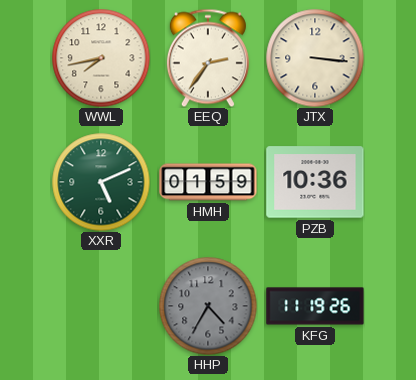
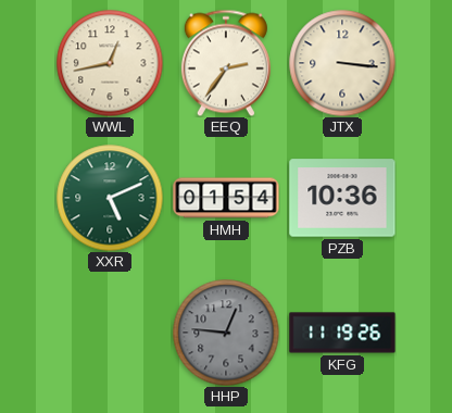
WWL: 7:43 -> 12:43
HMH: 01:59 -> 01:54
HHP: 4:35 -> 12:46
